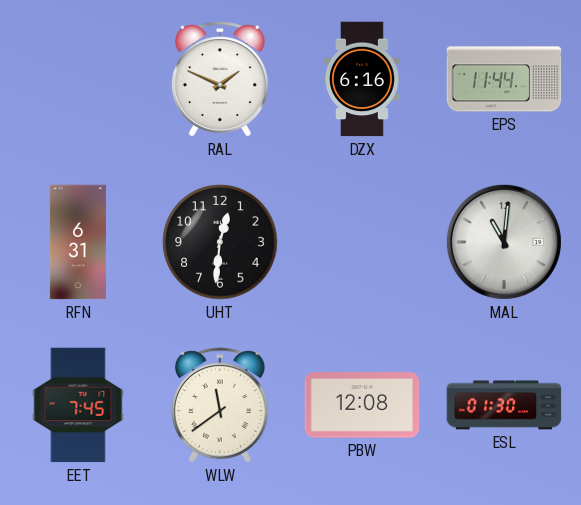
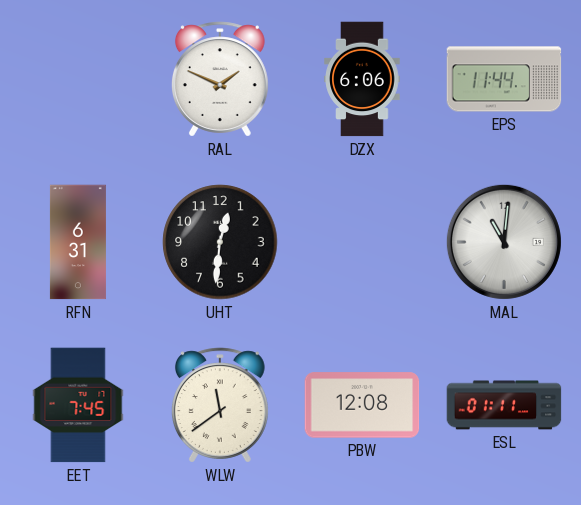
DZX: 6:16 -> 6:06
ESL: 01:30 -> 01:11
